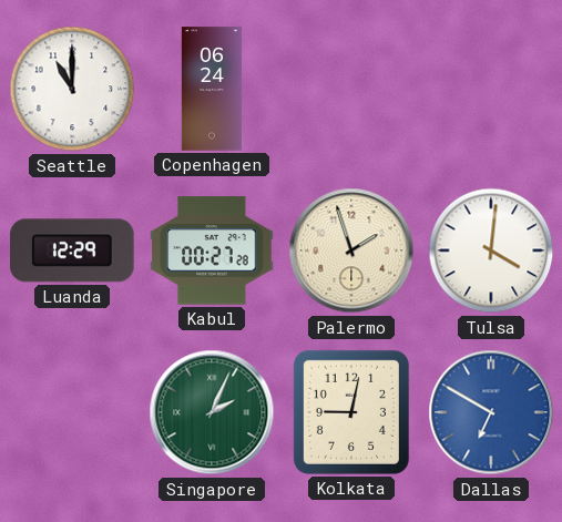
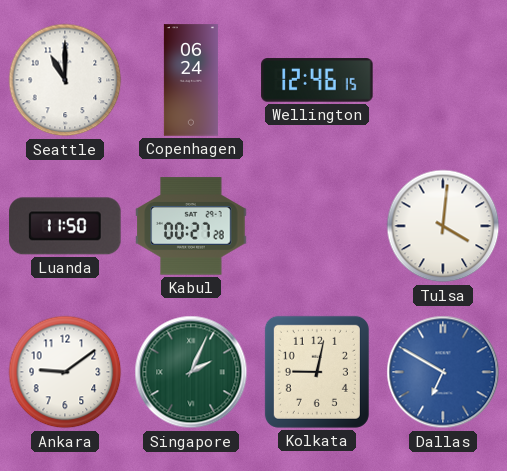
Wellington: none -> 12:46
Luanda: 12:29 -> 11:50
Palermo: 1:57 -> none
Ankara: none -> 9:09
